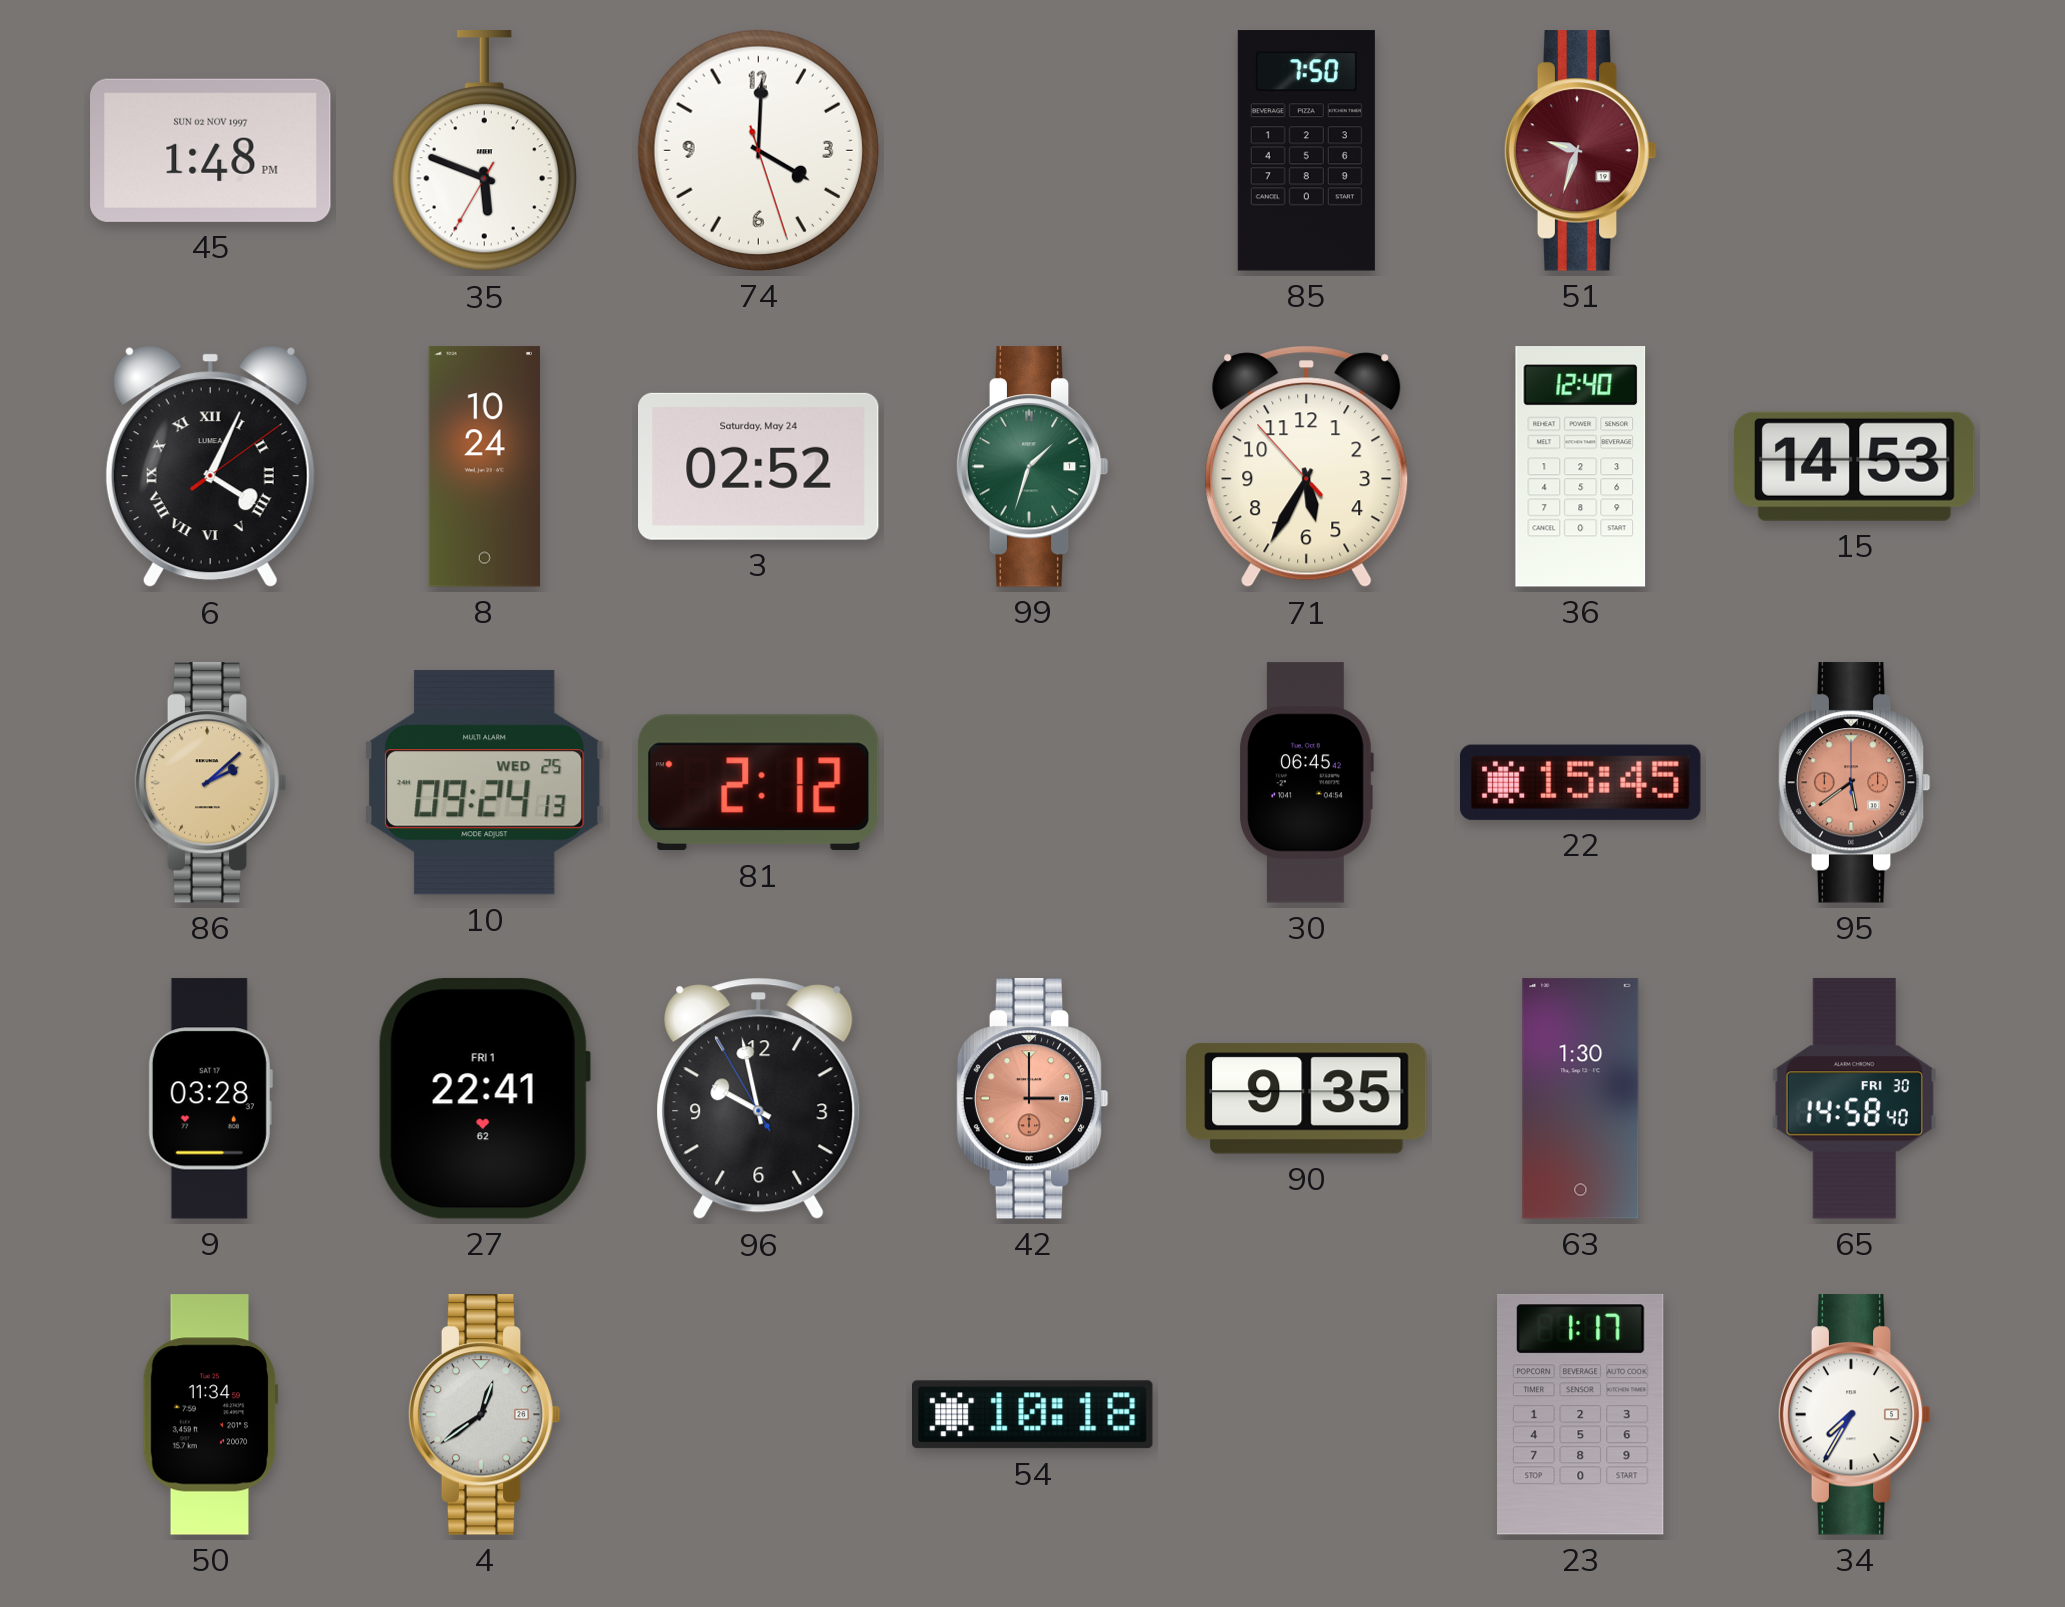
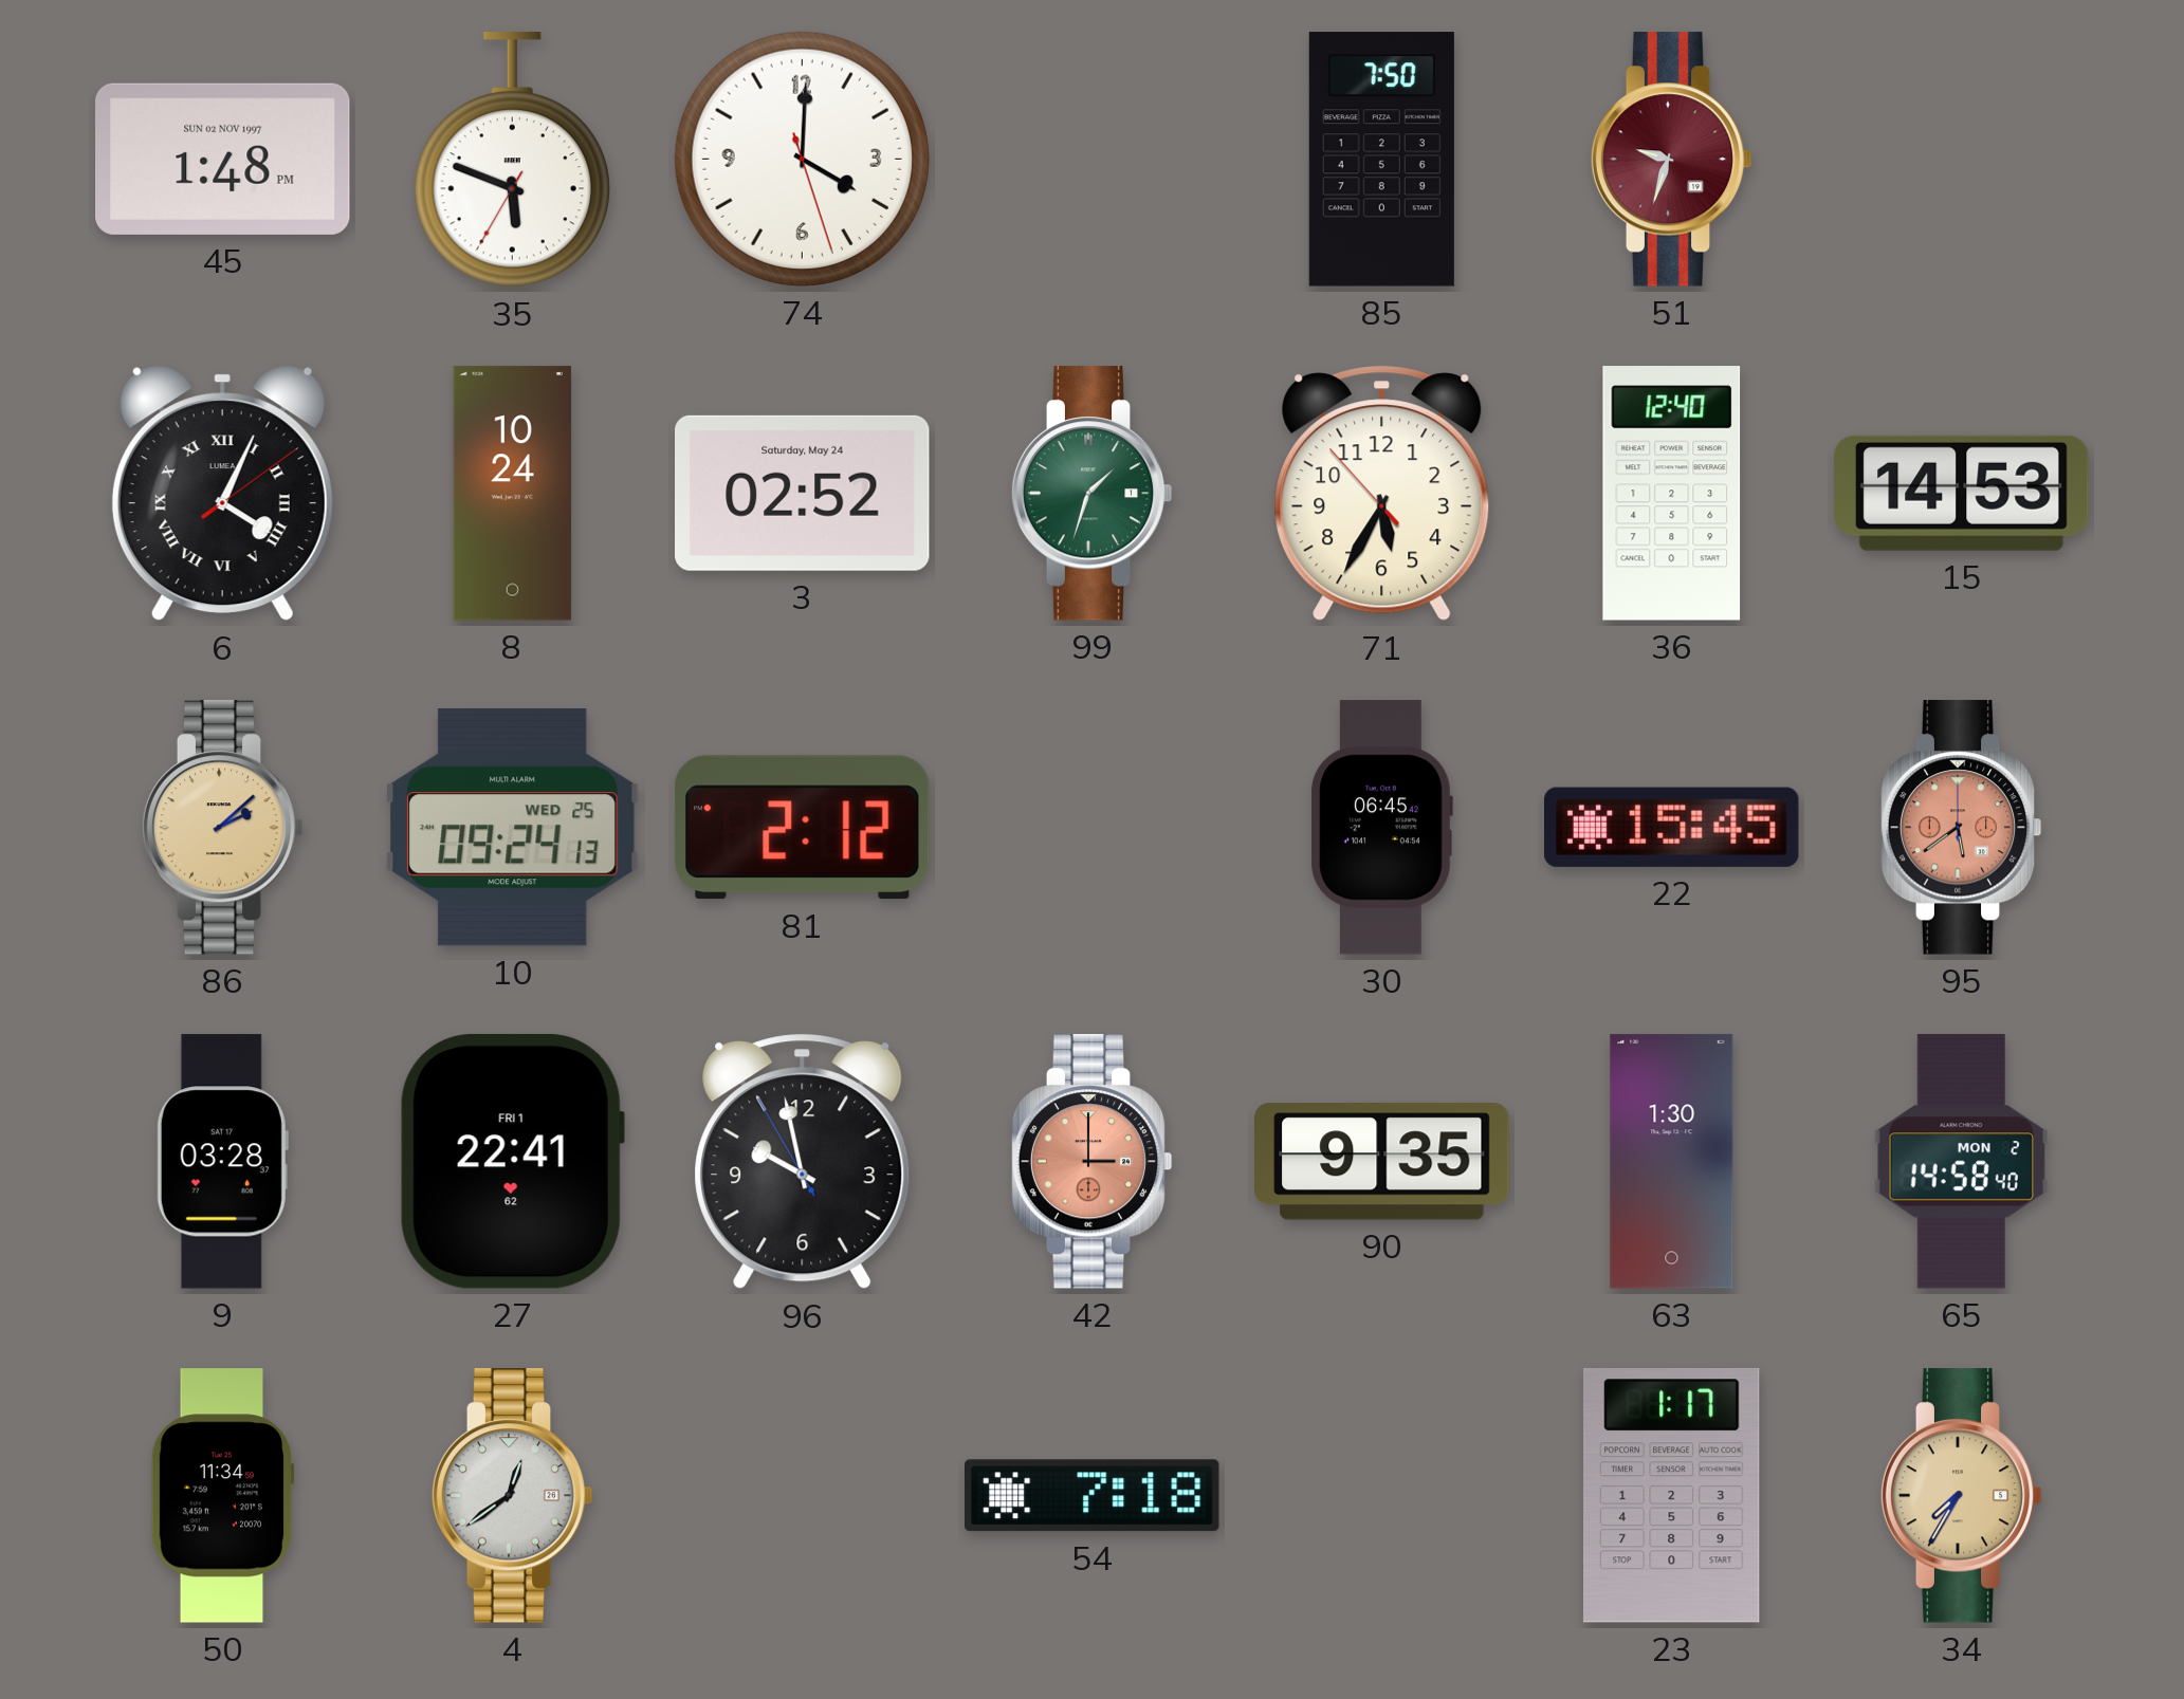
65 date: FRI 30 -> MON 2
54: 10:18 -> 7:18
34 dial: white -> champagne
